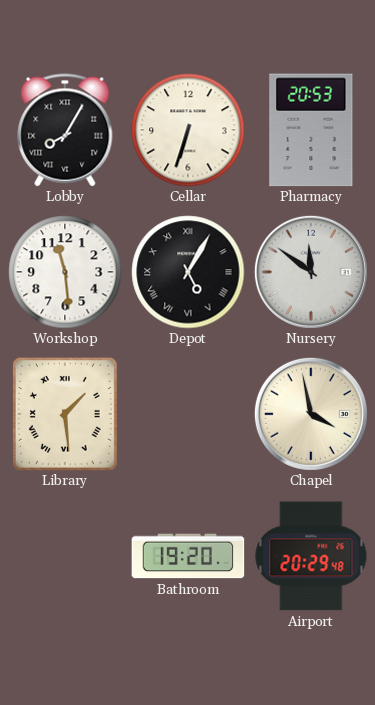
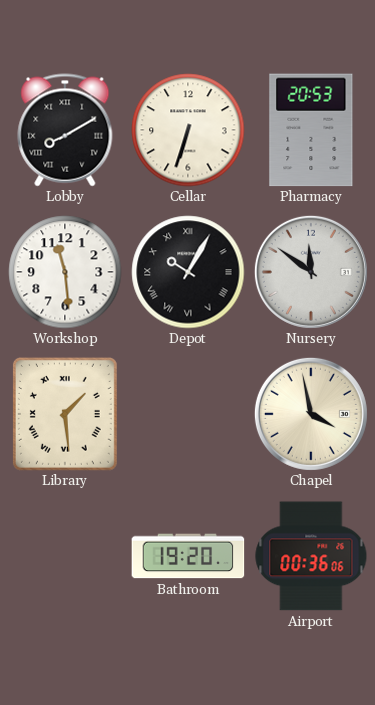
Lobby: 8:05 -> 8:10
Depot: 5:05 -> 10:05
Airport: 20:29 -> 00:36
